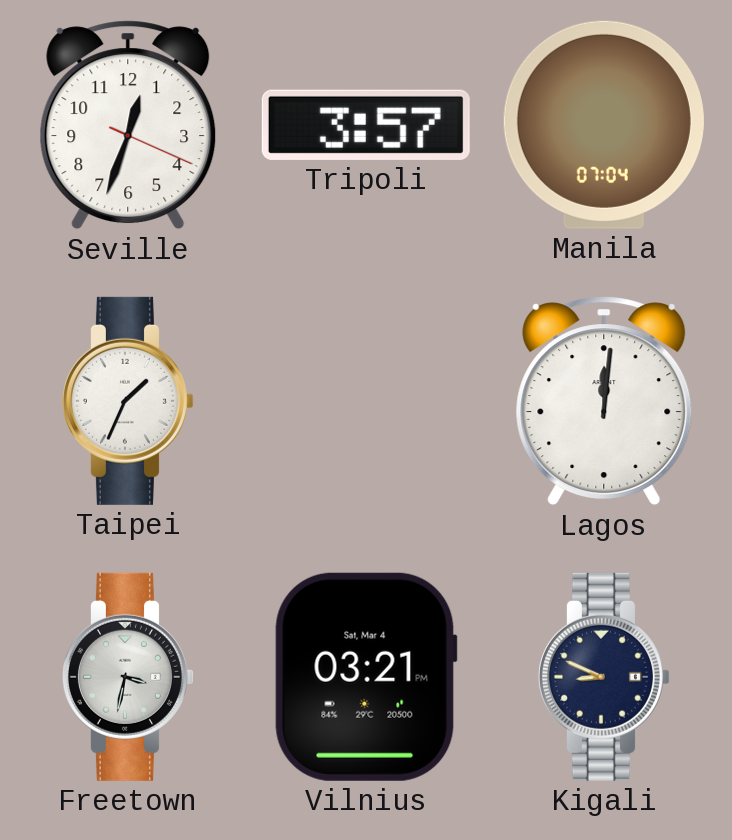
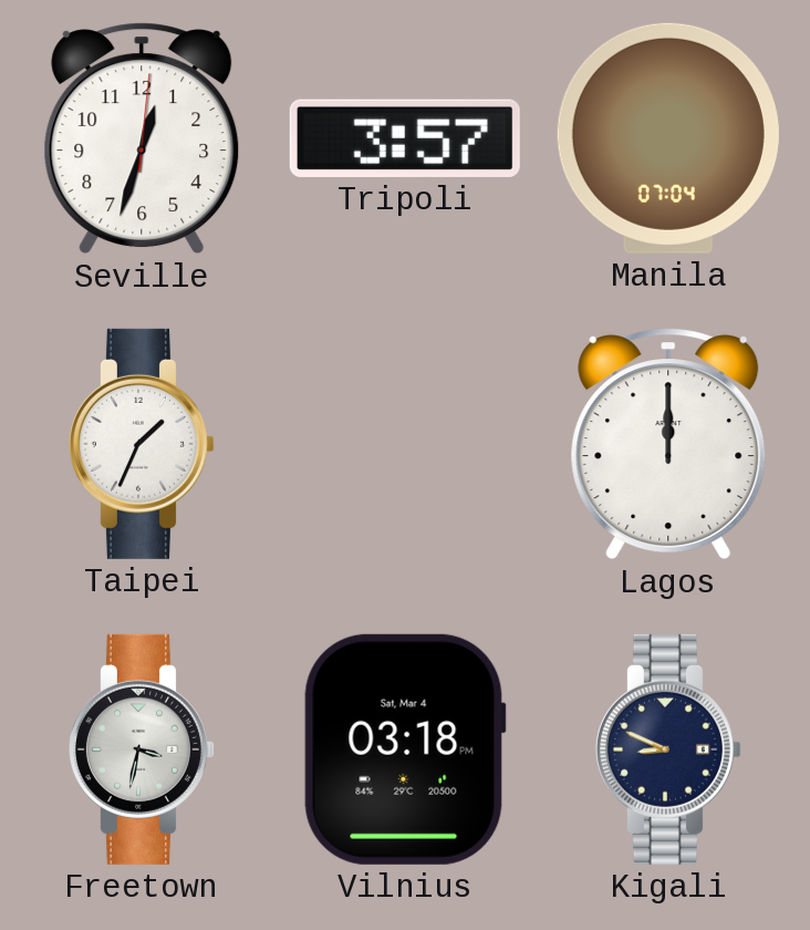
Seville: 12:33:19 -> 12:33:01
Lagos: 12:01 -> 12:00
Vilnius: 03:21 -> 03:18
